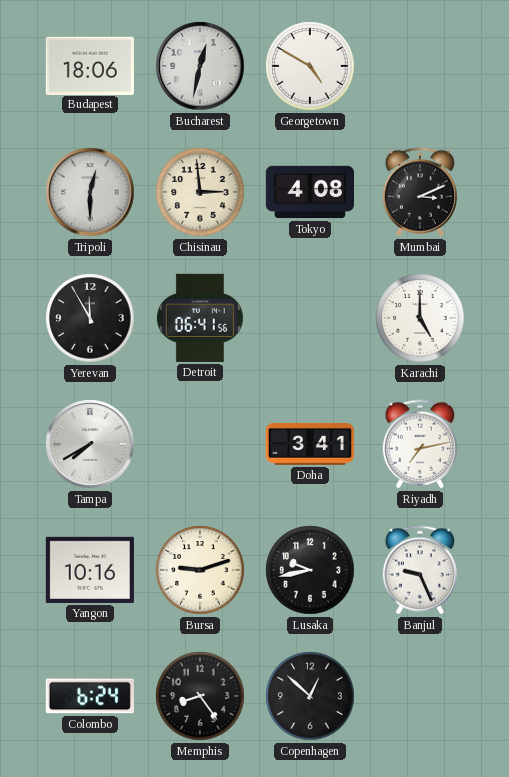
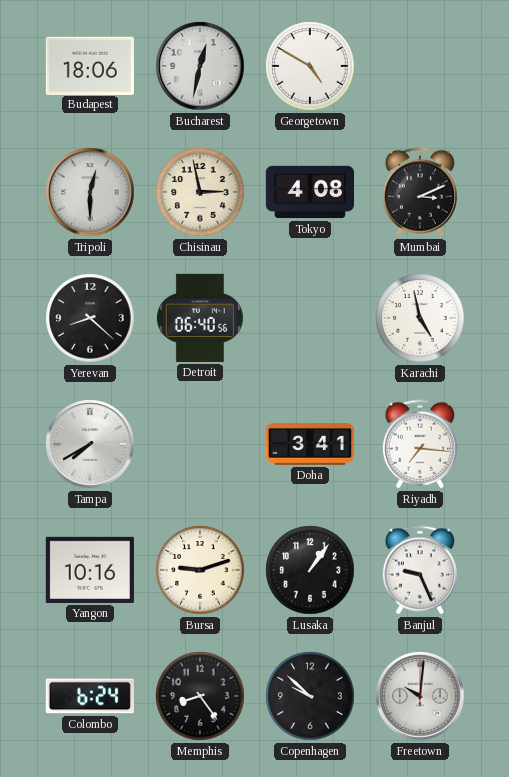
Chisinau: 2:59 -> 2:58
Yerevan: 11:55 -> 8:22
Detroit: 06:41 -> 06:40
Karachi: 5:00 -> 4:58
Riyadh: 7:13 -> 7:16
Lusaka: 9:43 -> 1:06
Copenhagen: 12:52 -> 9:52
Freetown: none -> 10:01
